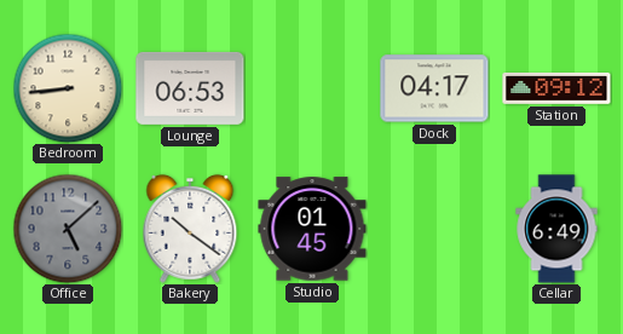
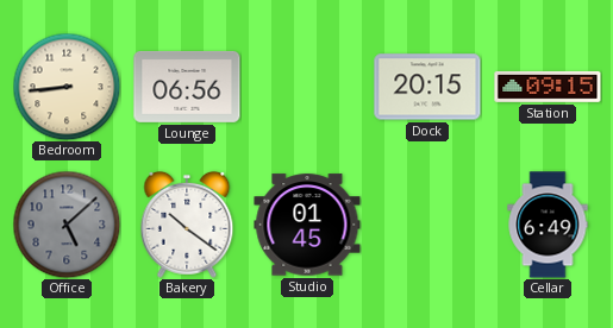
Lounge: 06:53 -> 06:56
Dock: 04:17 -> 20:15
Station: 09:12 -> 09:15
